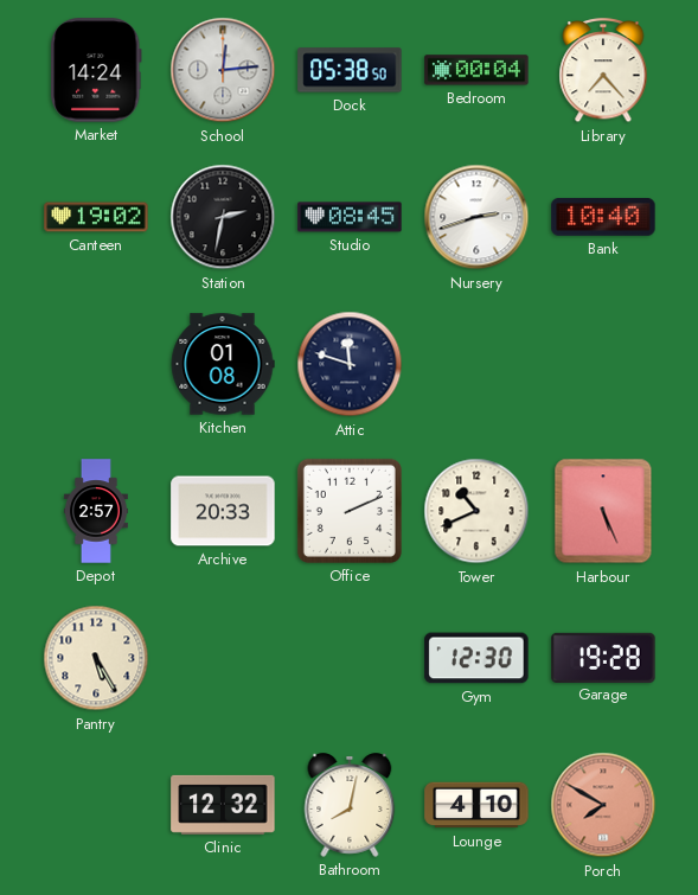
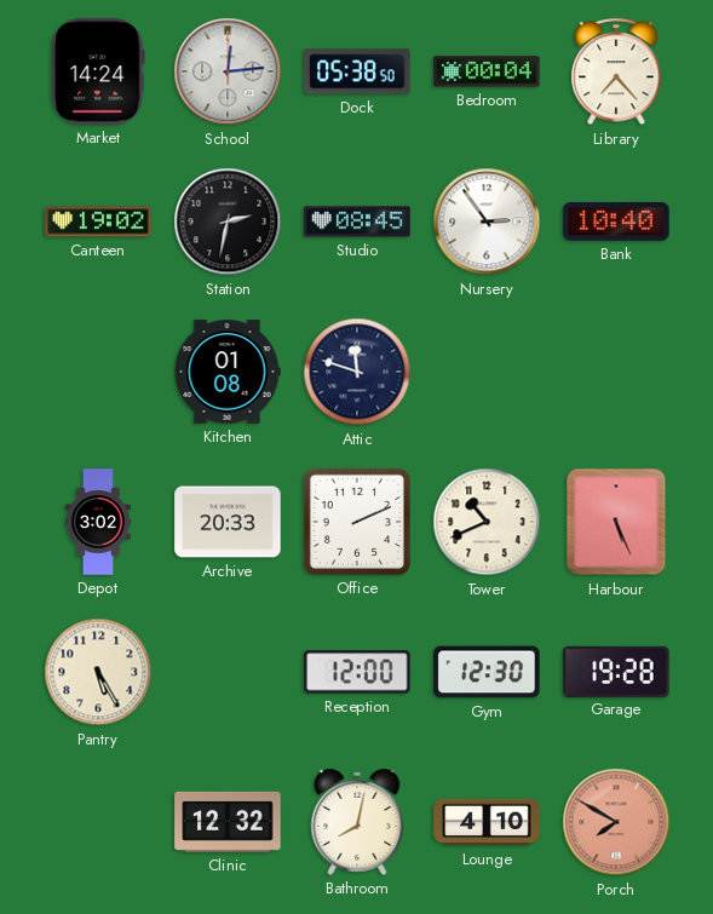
Nursery: 2:42 -> 2:54
Depot: 2:57 -> 3:02
Reception: none -> 12:00
